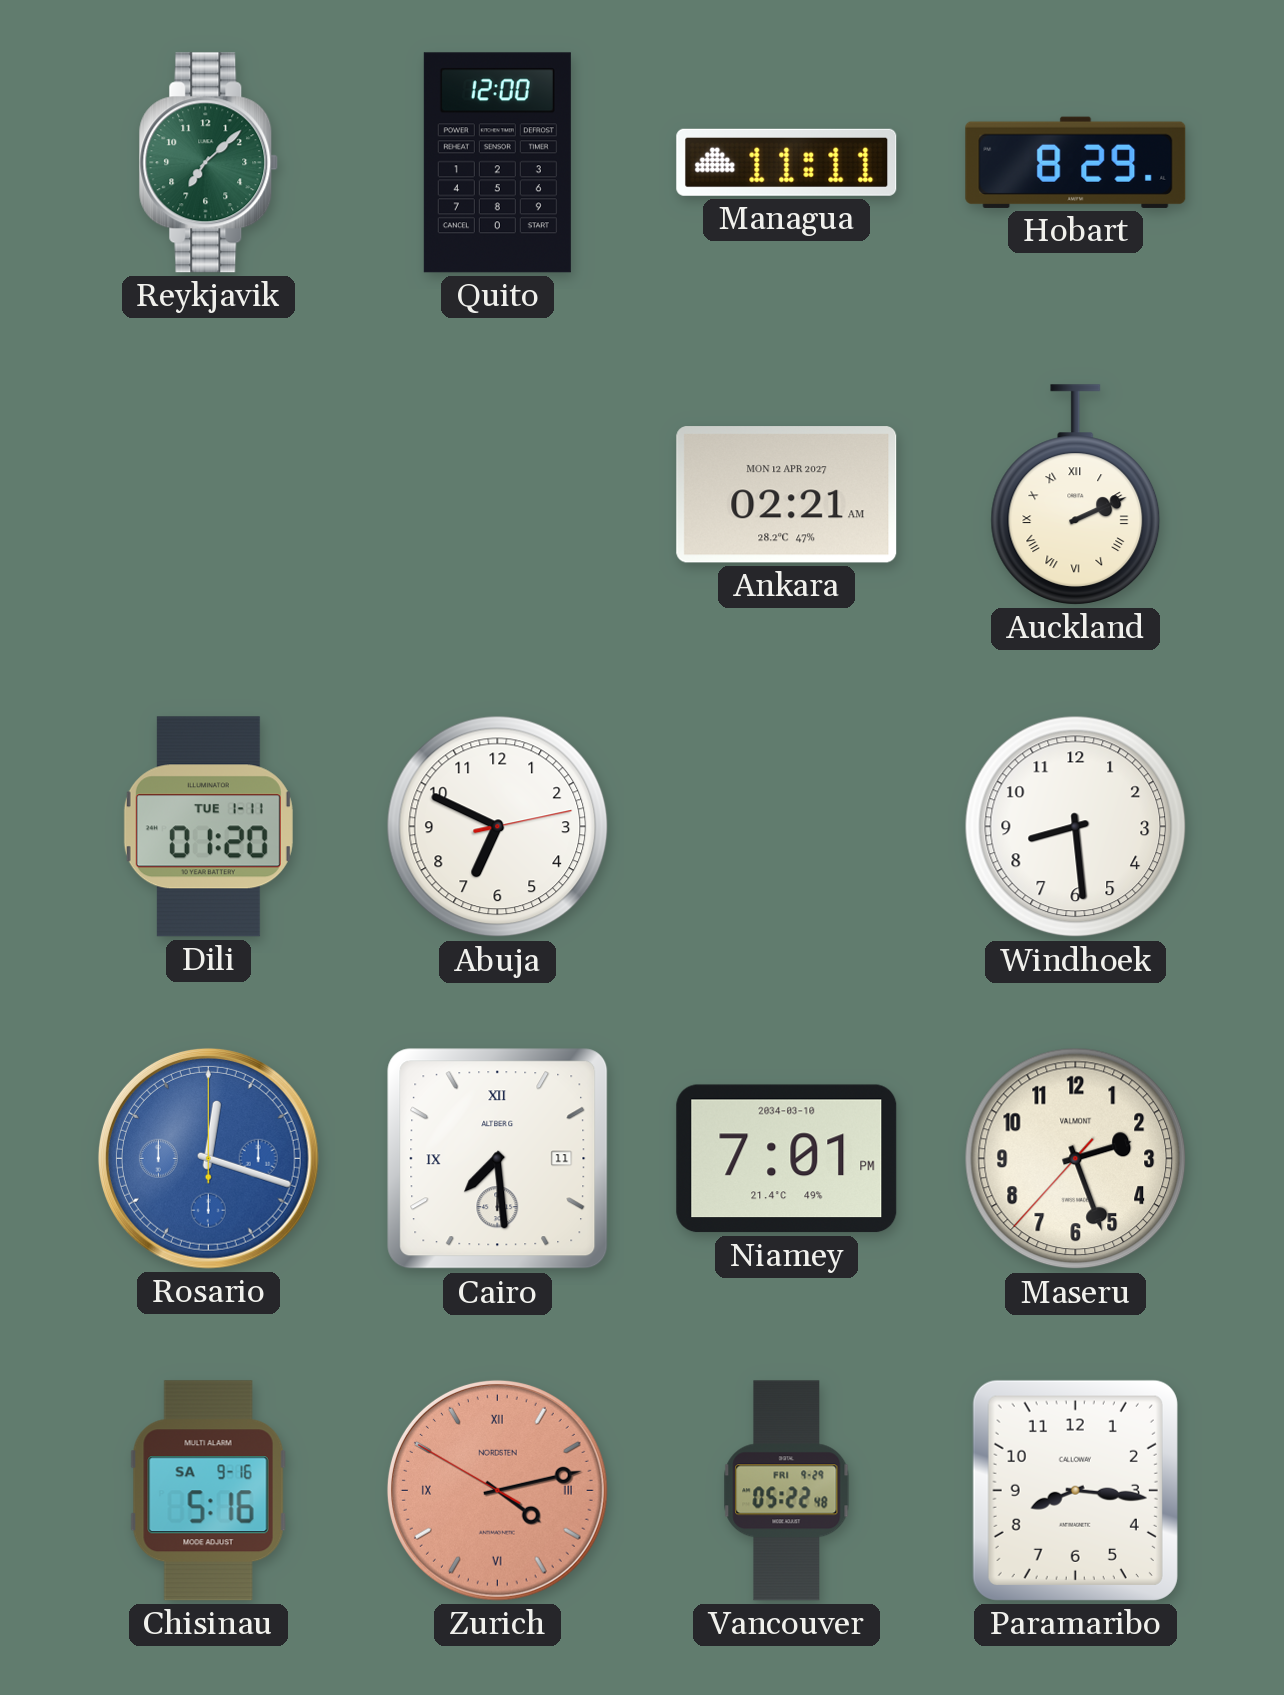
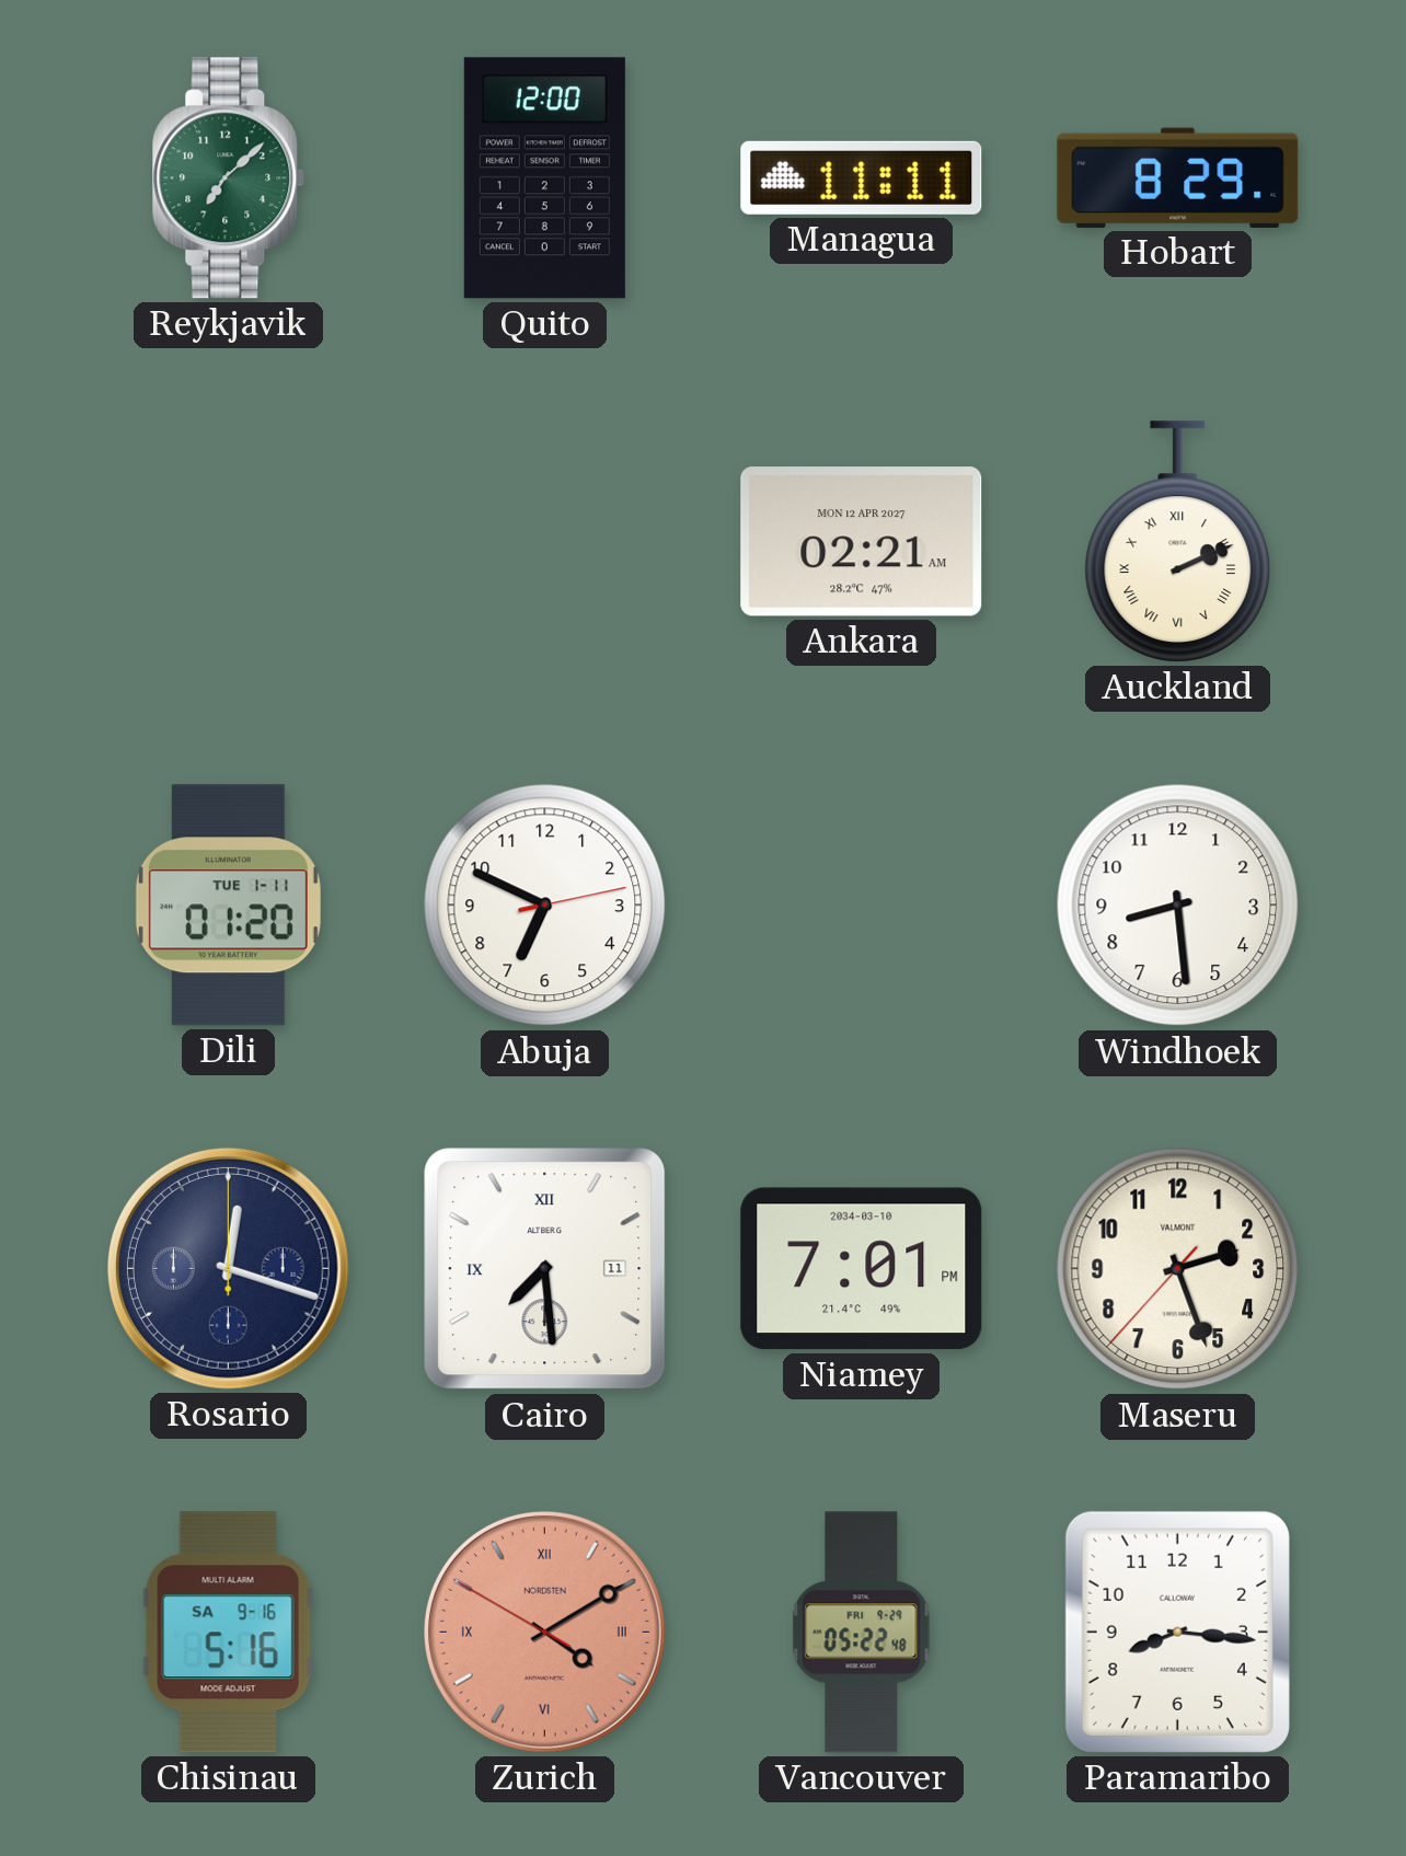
Rosario dial: blue -> navy
Zurich: 4:12 -> 4:09
